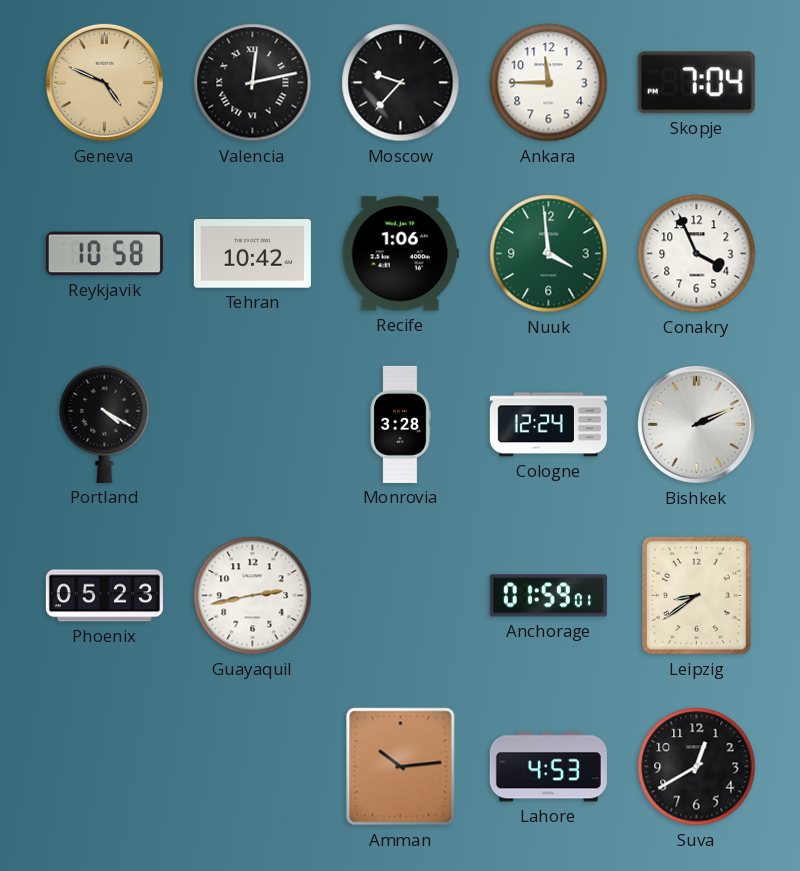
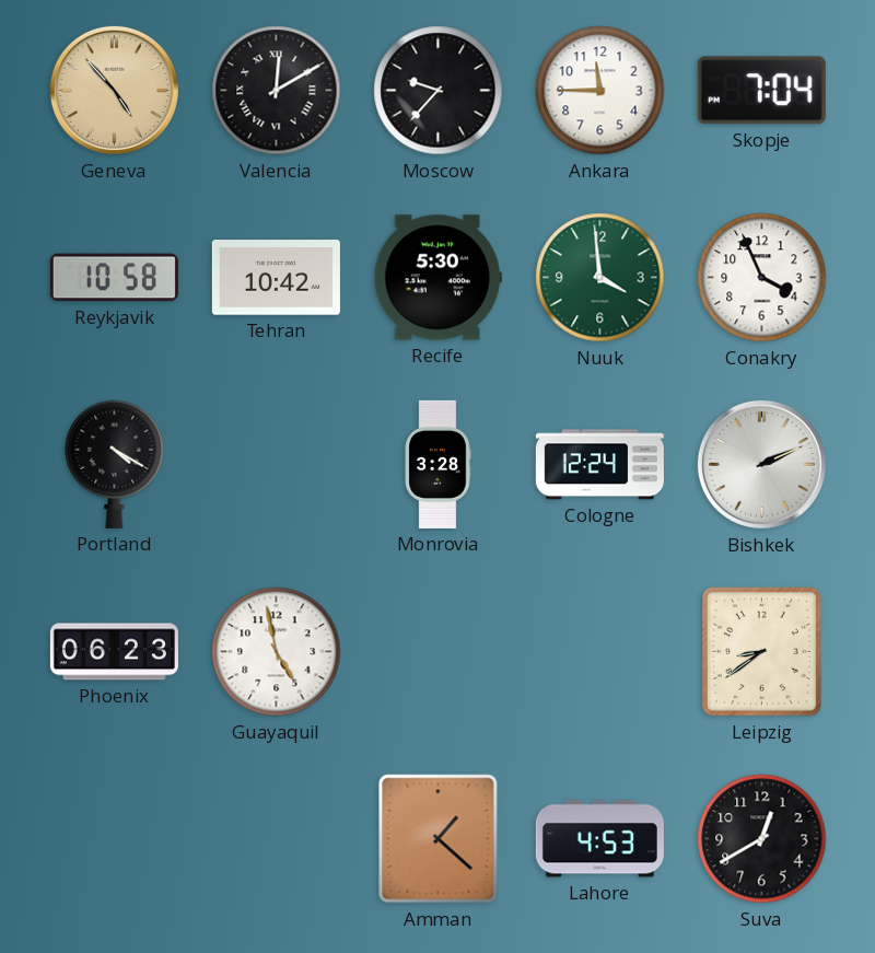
Geneva: 4:49 -> 4:53
Valencia: 12:13 -> 12:10
Recife: 1:06 -> 5:30
Phoenix: 05:23 -> 06:23
Guayaquil: 2:43 -> 4:58
Anchorage: 01:59 -> none
Amman: 10:14 -> 1:22
